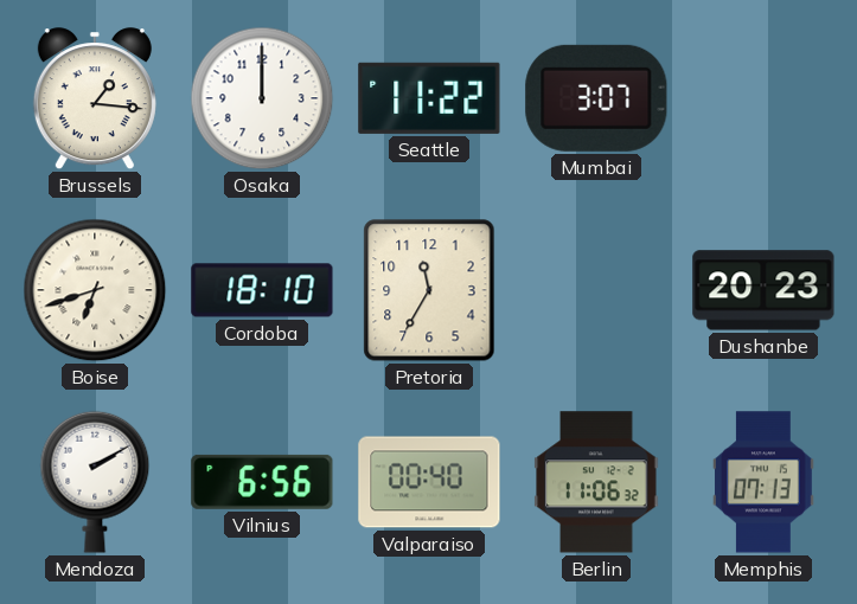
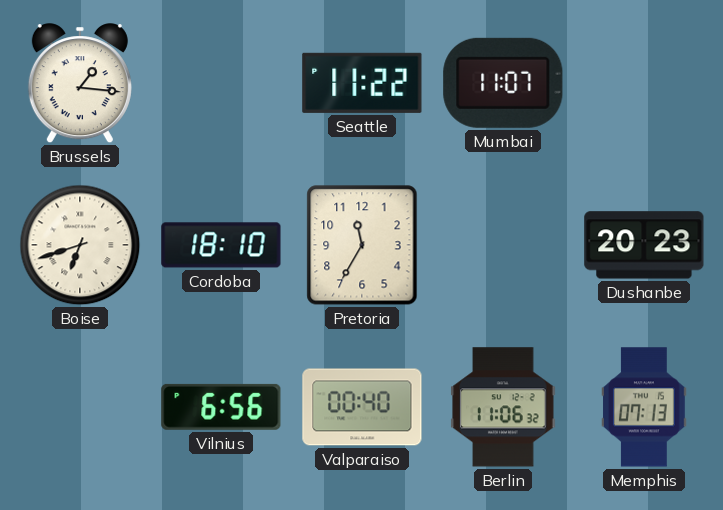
Osaka: 12:00 -> none
Mumbai: 3:07 -> 11:07
Mendoza: 2:10 -> none
